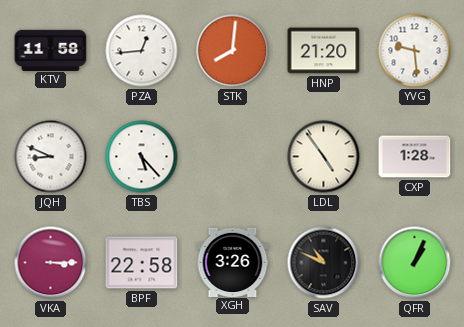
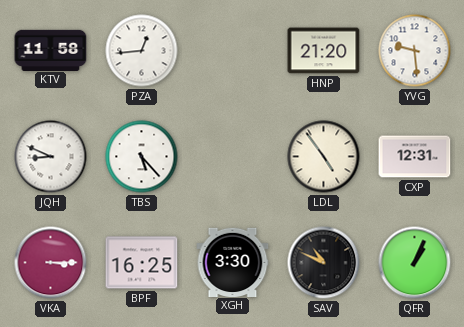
STK: 8:01 -> none
CXP: 1:28 -> 12:31
BPF: 22:58 -> 16:25
XGH: 3:26 -> 3:30
